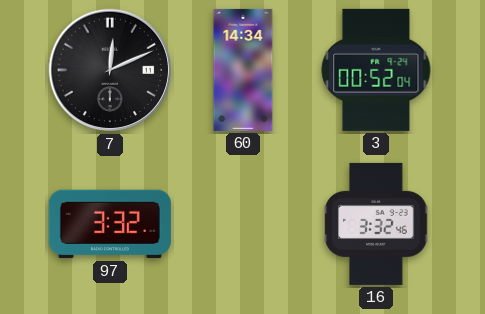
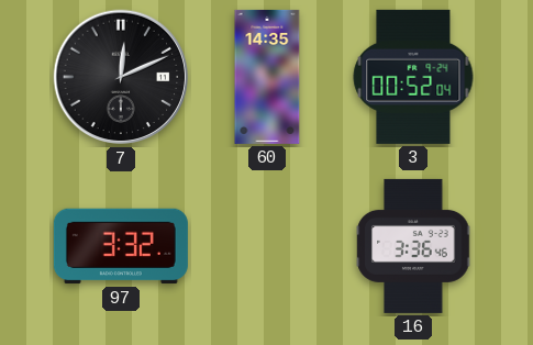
60: 14:34 -> 14:35
16: 3:32 -> 3:36
